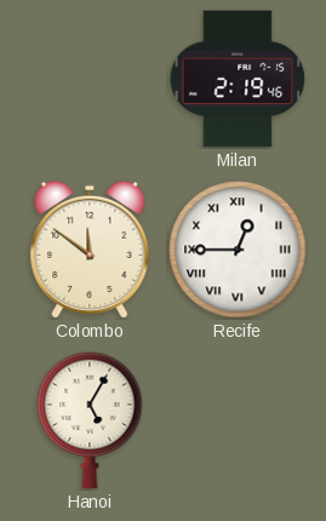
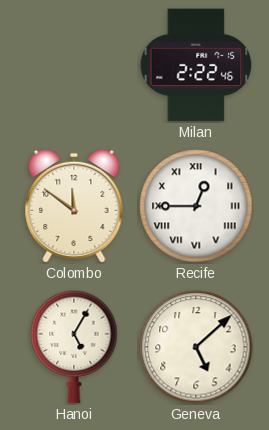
Milan: 2:19 -> 2:22
Geneva: none -> 5:08
